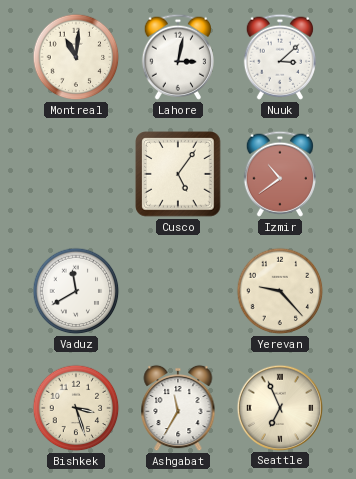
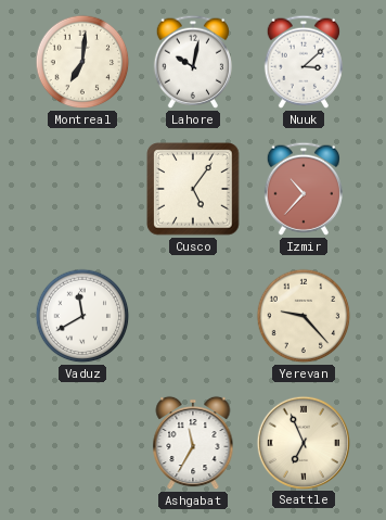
Montreal: 11:01 -> 7:01
Lahore: 3:02 -> 10:02
Izmir: 10:39 -> 10:37
Bishkek: 3:27 -> none
